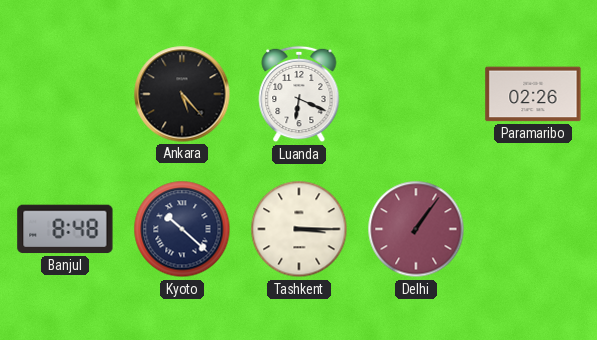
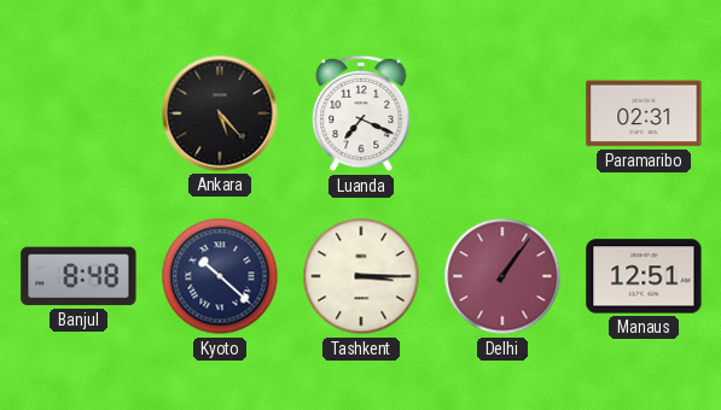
Luanda: 6:19 -> 7:19
Paramaribo: 02:26 -> 02:31
Manaus: none -> 12:51
